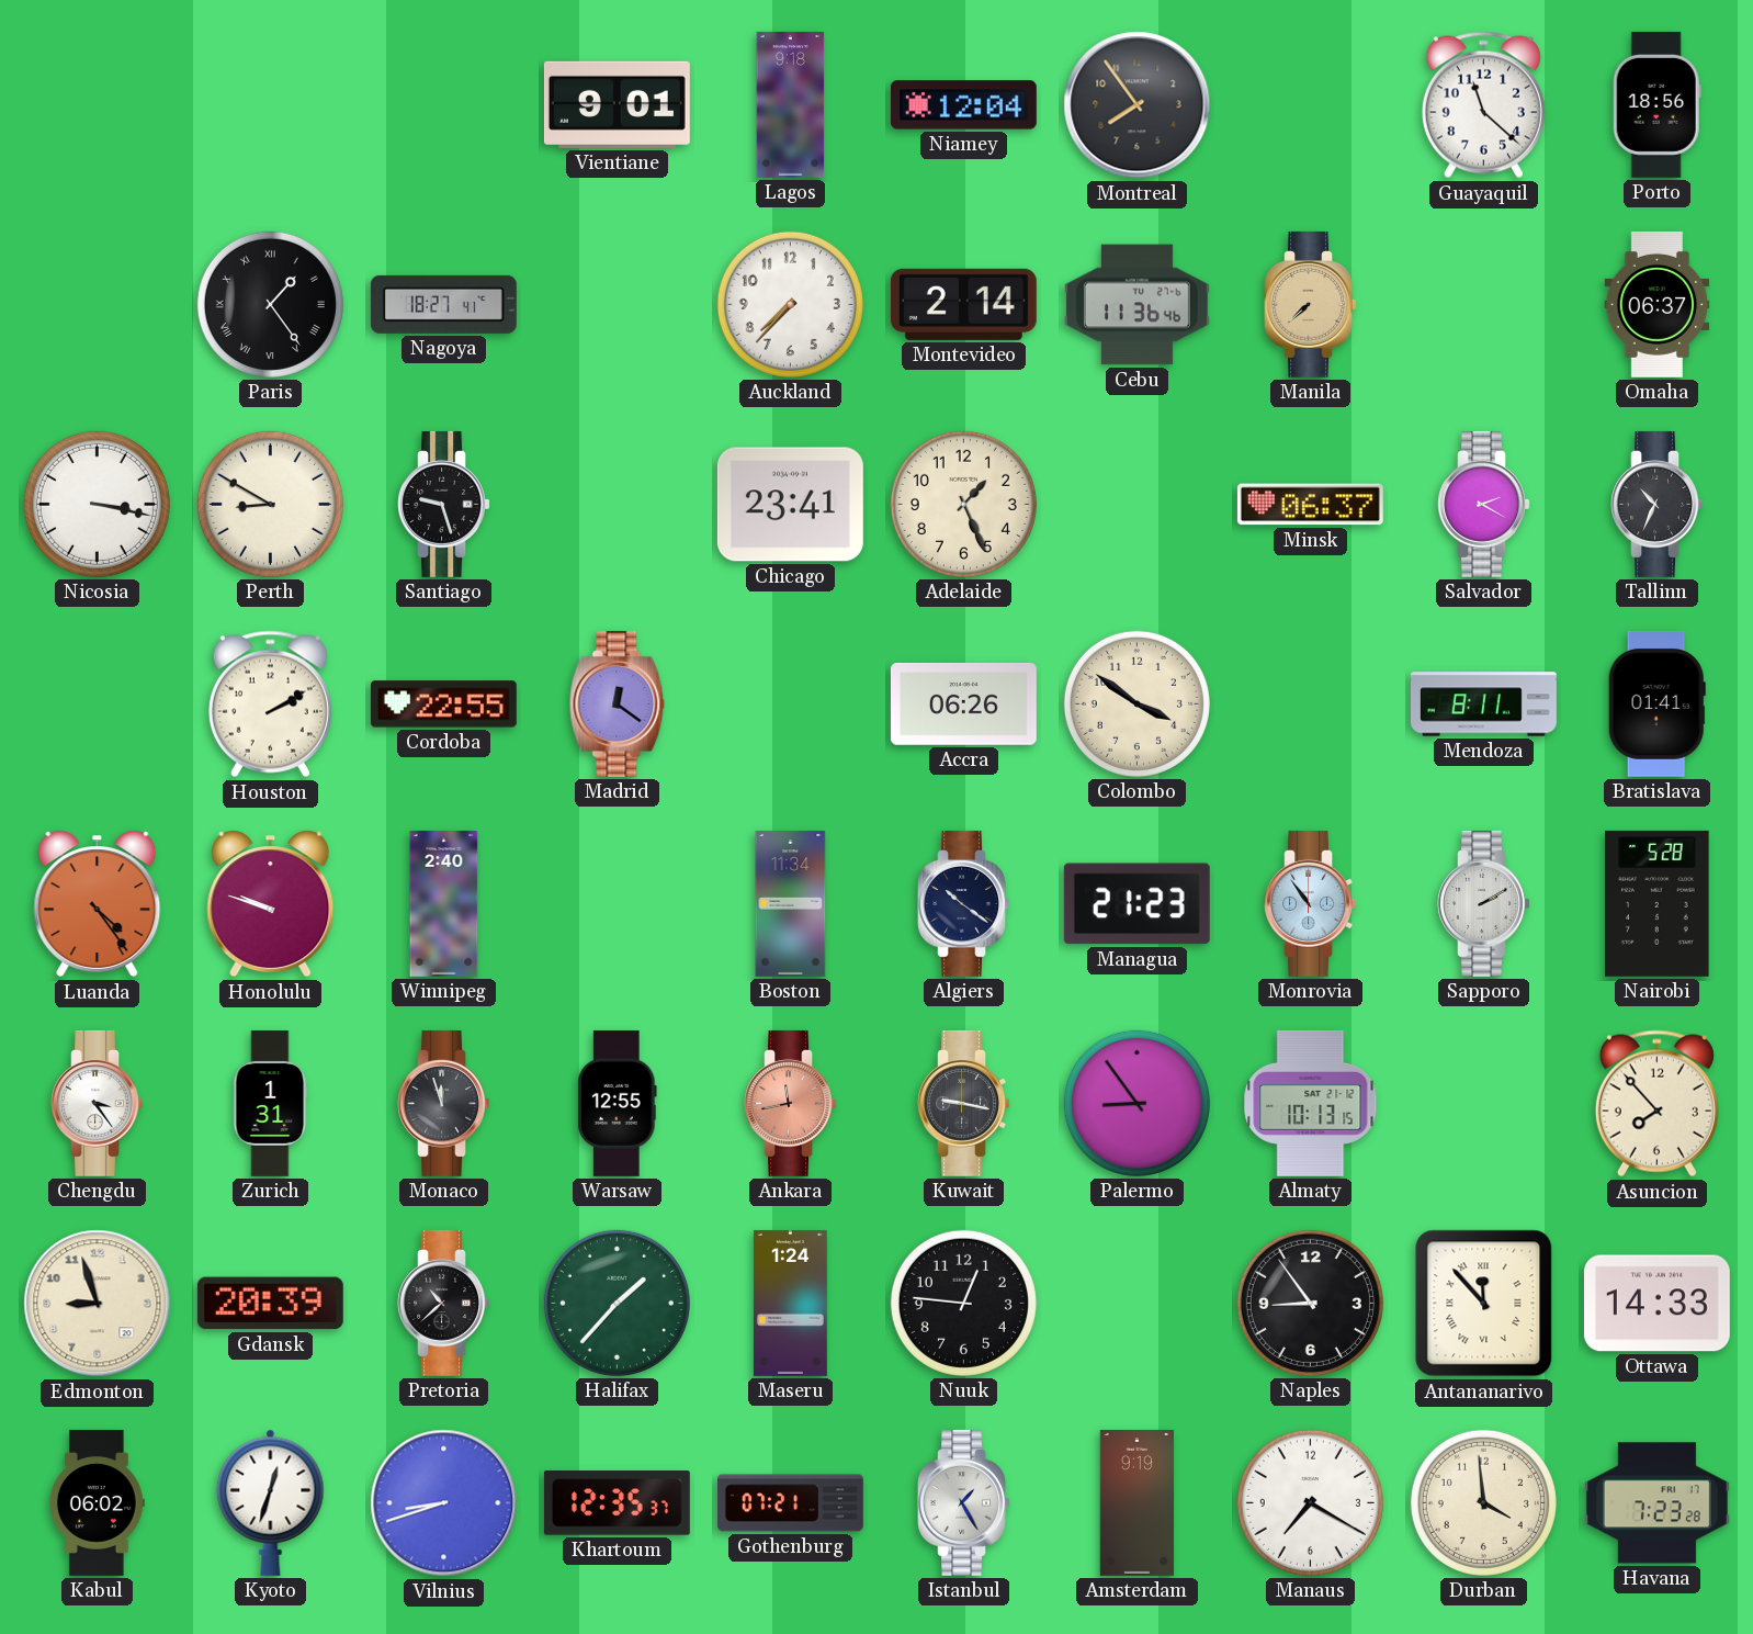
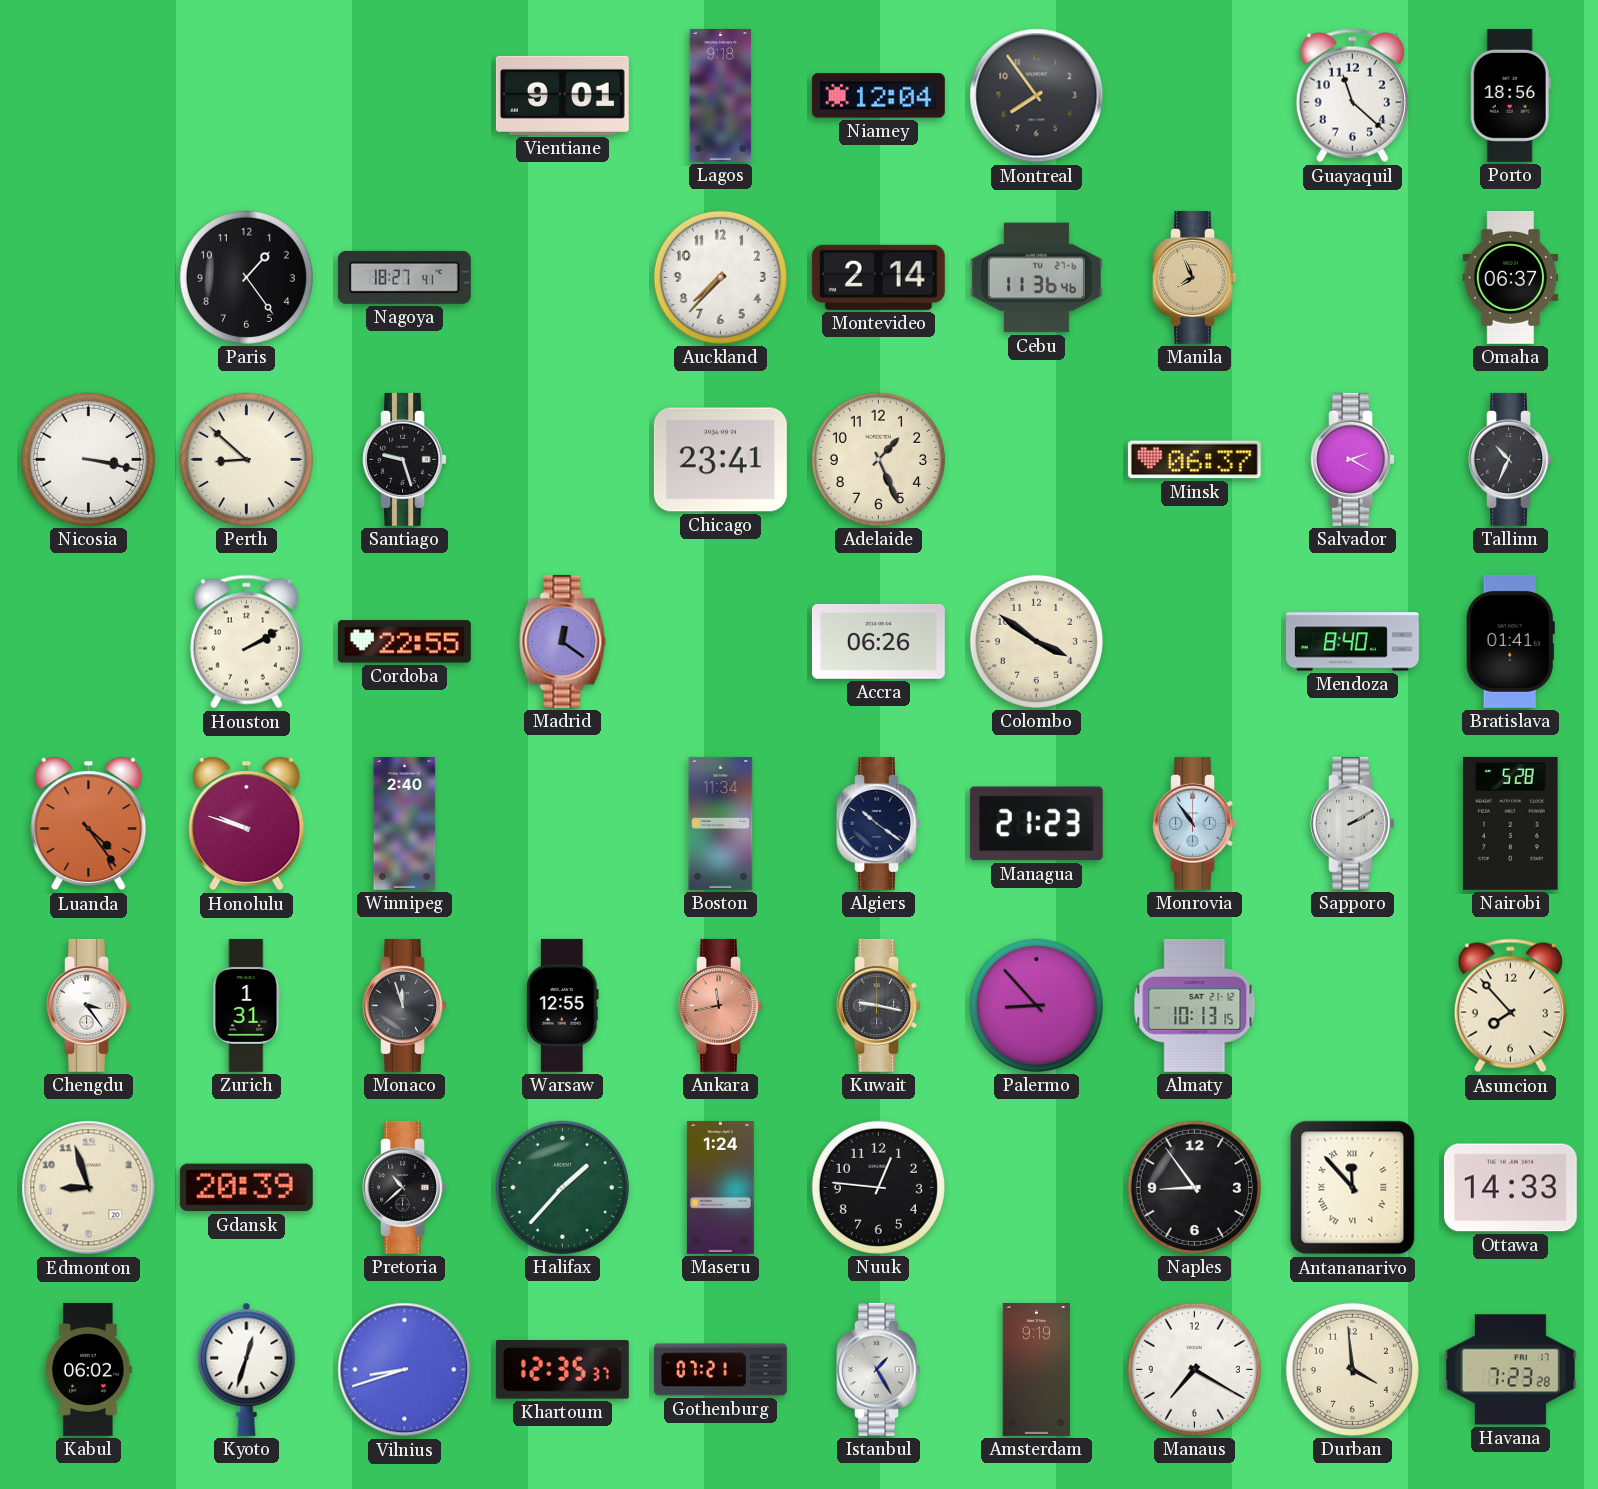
Paris numerals: Roman -> Arabic
Manila: 7:38 -> 7:56
Perth: 8:50 -> 8:52
Mendoza: 8:11 -> 8:40
Palermo: 8:54 -> 8:53
